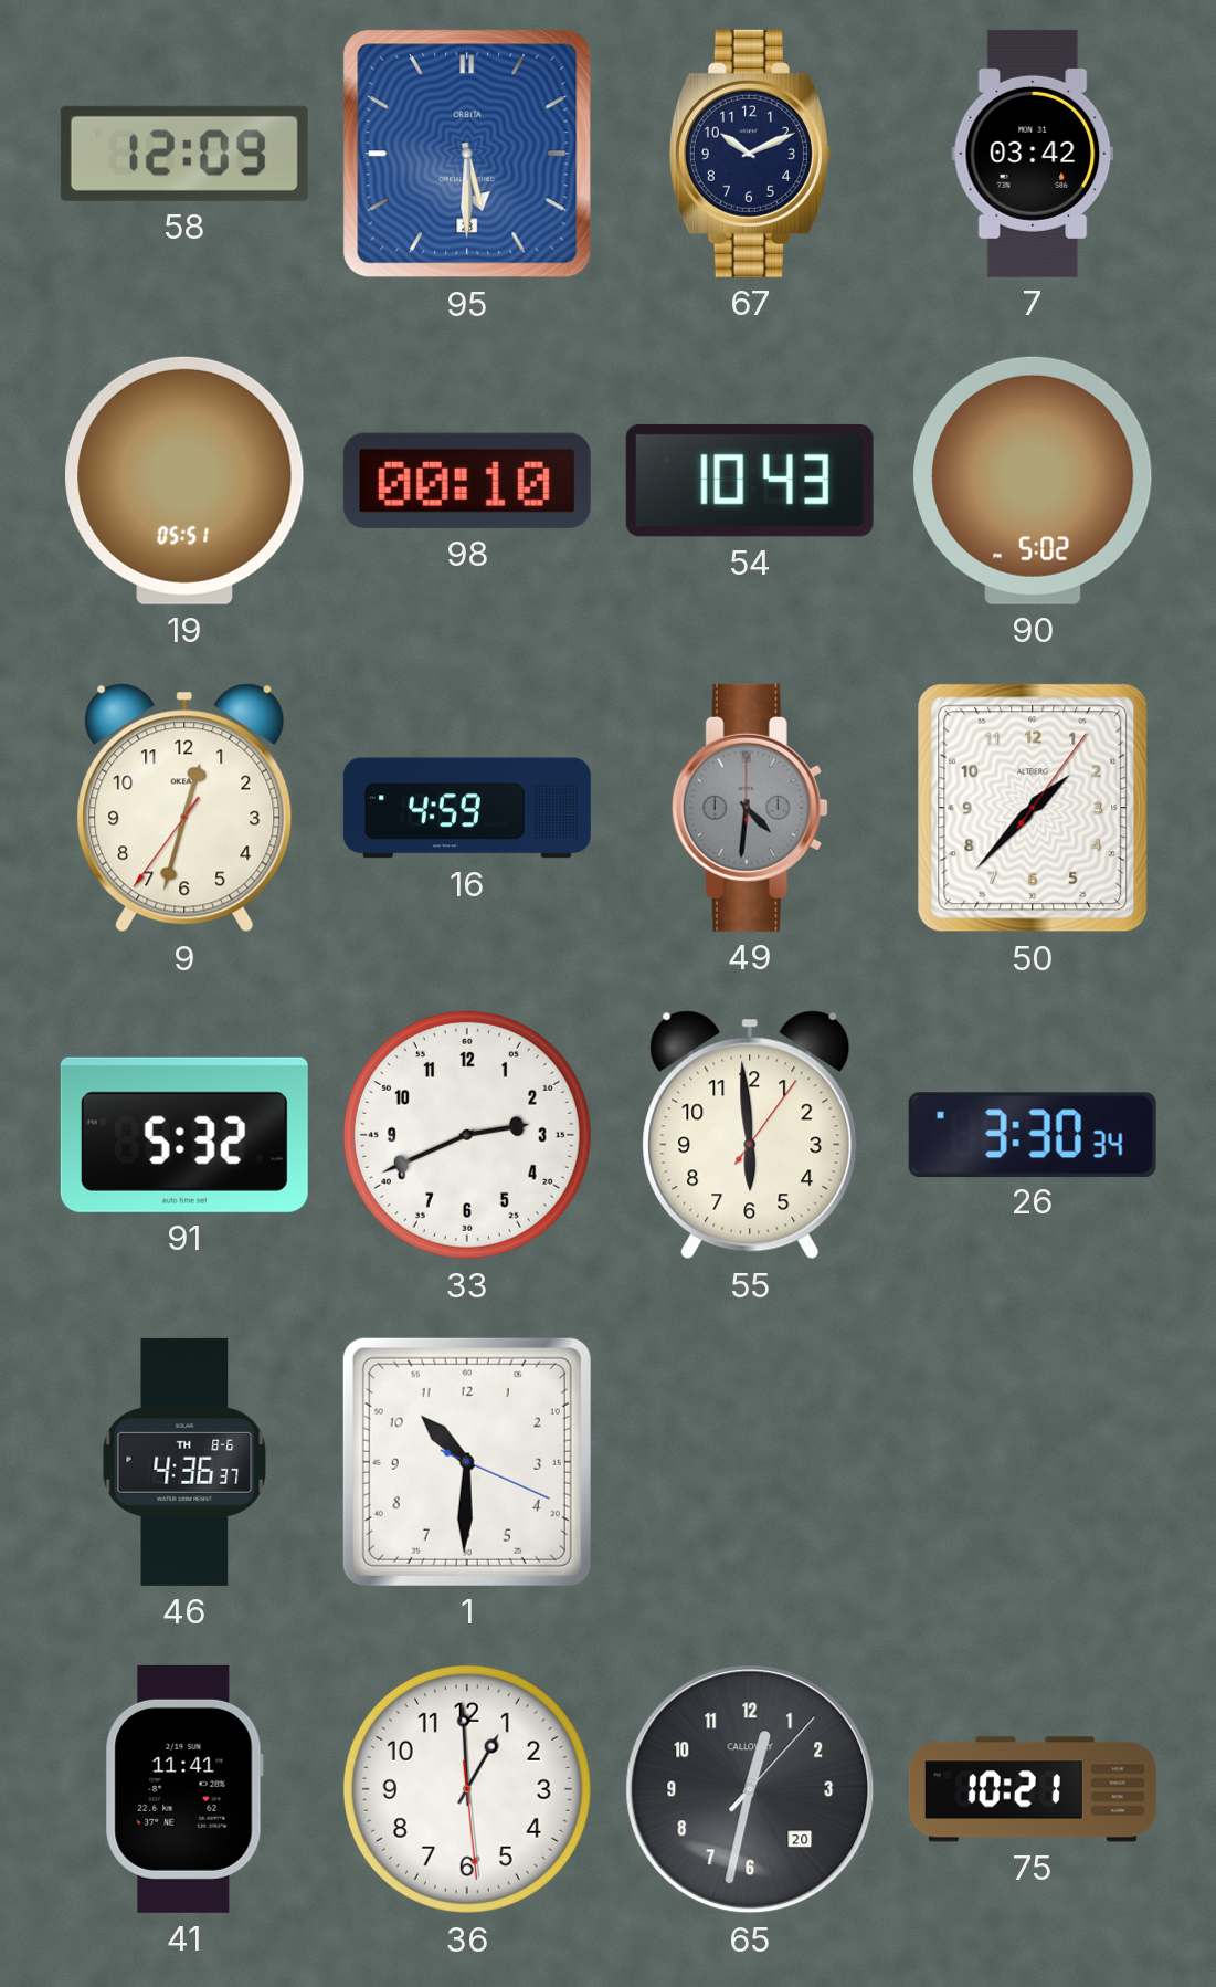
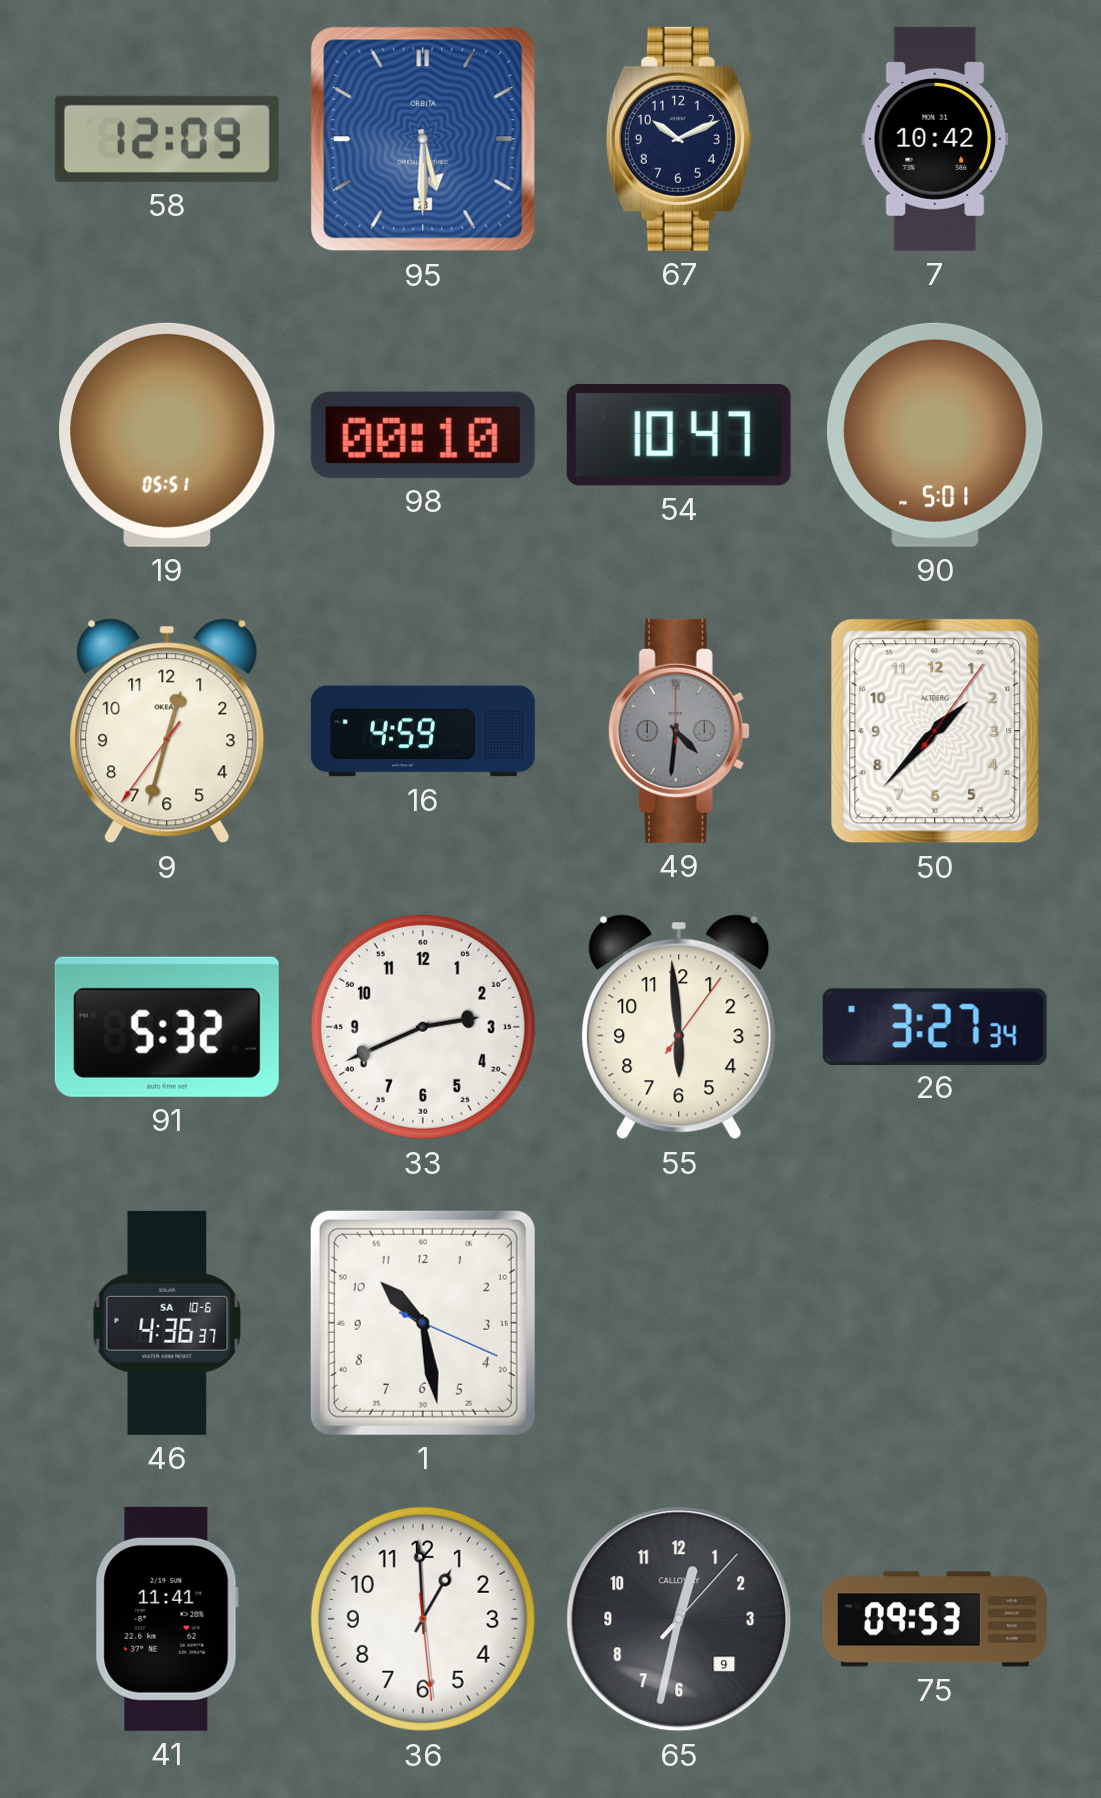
7: 03:42 -> 10:42
54: 10:43 -> 10:47
90: 5:02 -> 5:01
26: 3:30 -> 3:27
46 date: TH 8-6 -> SA 10-6
1: 10:30 -> 10:28
65 date: 20 -> 9
75: 10:21 -> 09:53
